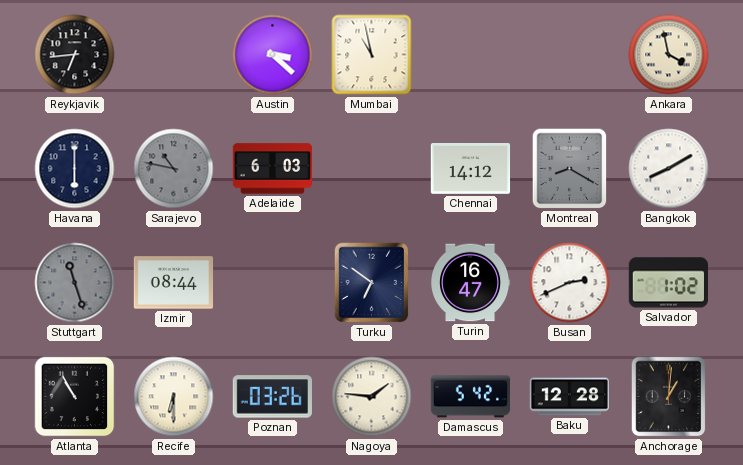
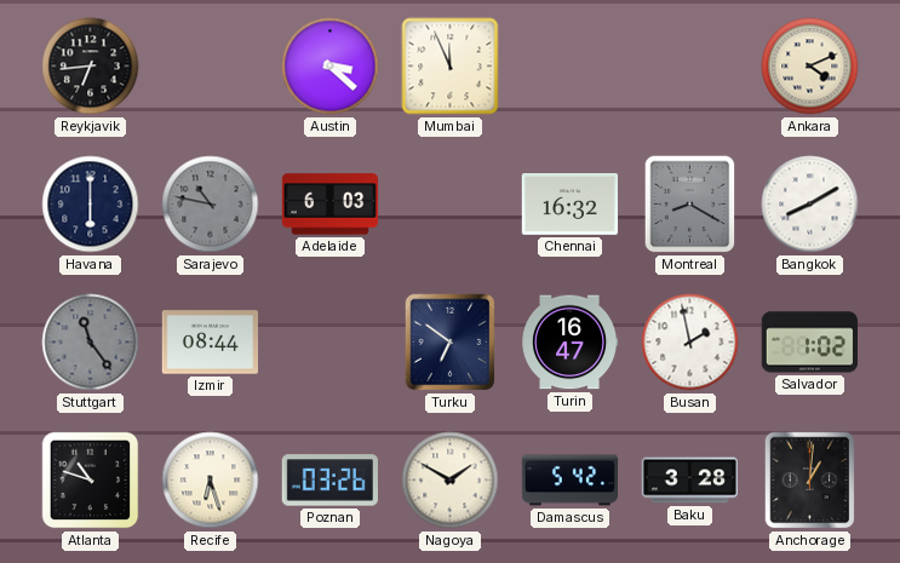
Mumbai: 10:58 -> 11:56
Ankara: 3:58 -> 4:11
Chennai: 14:12 -> 16:32
Stuttgart: 11:27 -> 11:24
Busan: 2:41 -> 1:58
Atlanta: 10:55 -> 10:48
Recife: 6:30 -> 6:27
Nagoya: 1:46 -> 1:50
Baku: 12:28 -> 3:28
